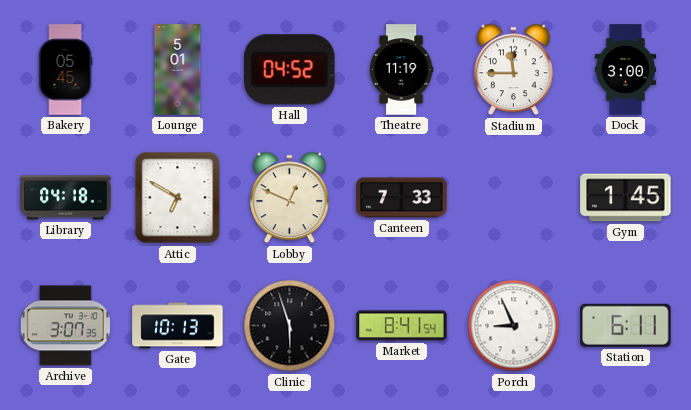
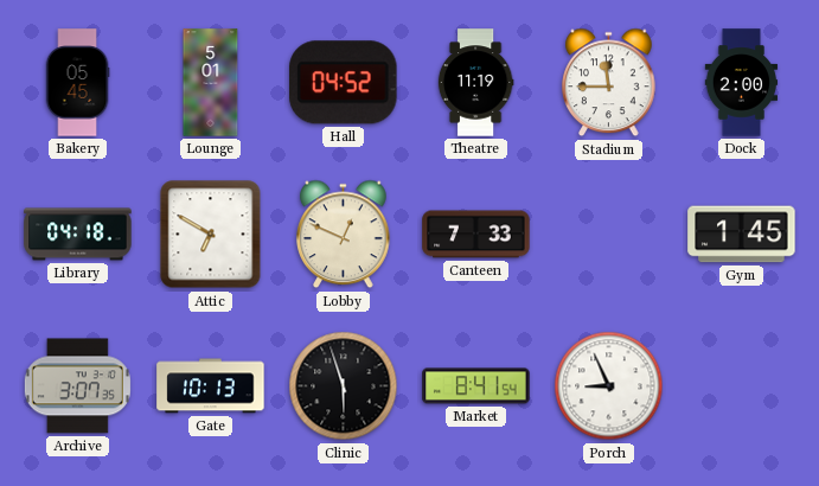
Dock: 3:00 -> 2:00
Station: 6:11 -> none
